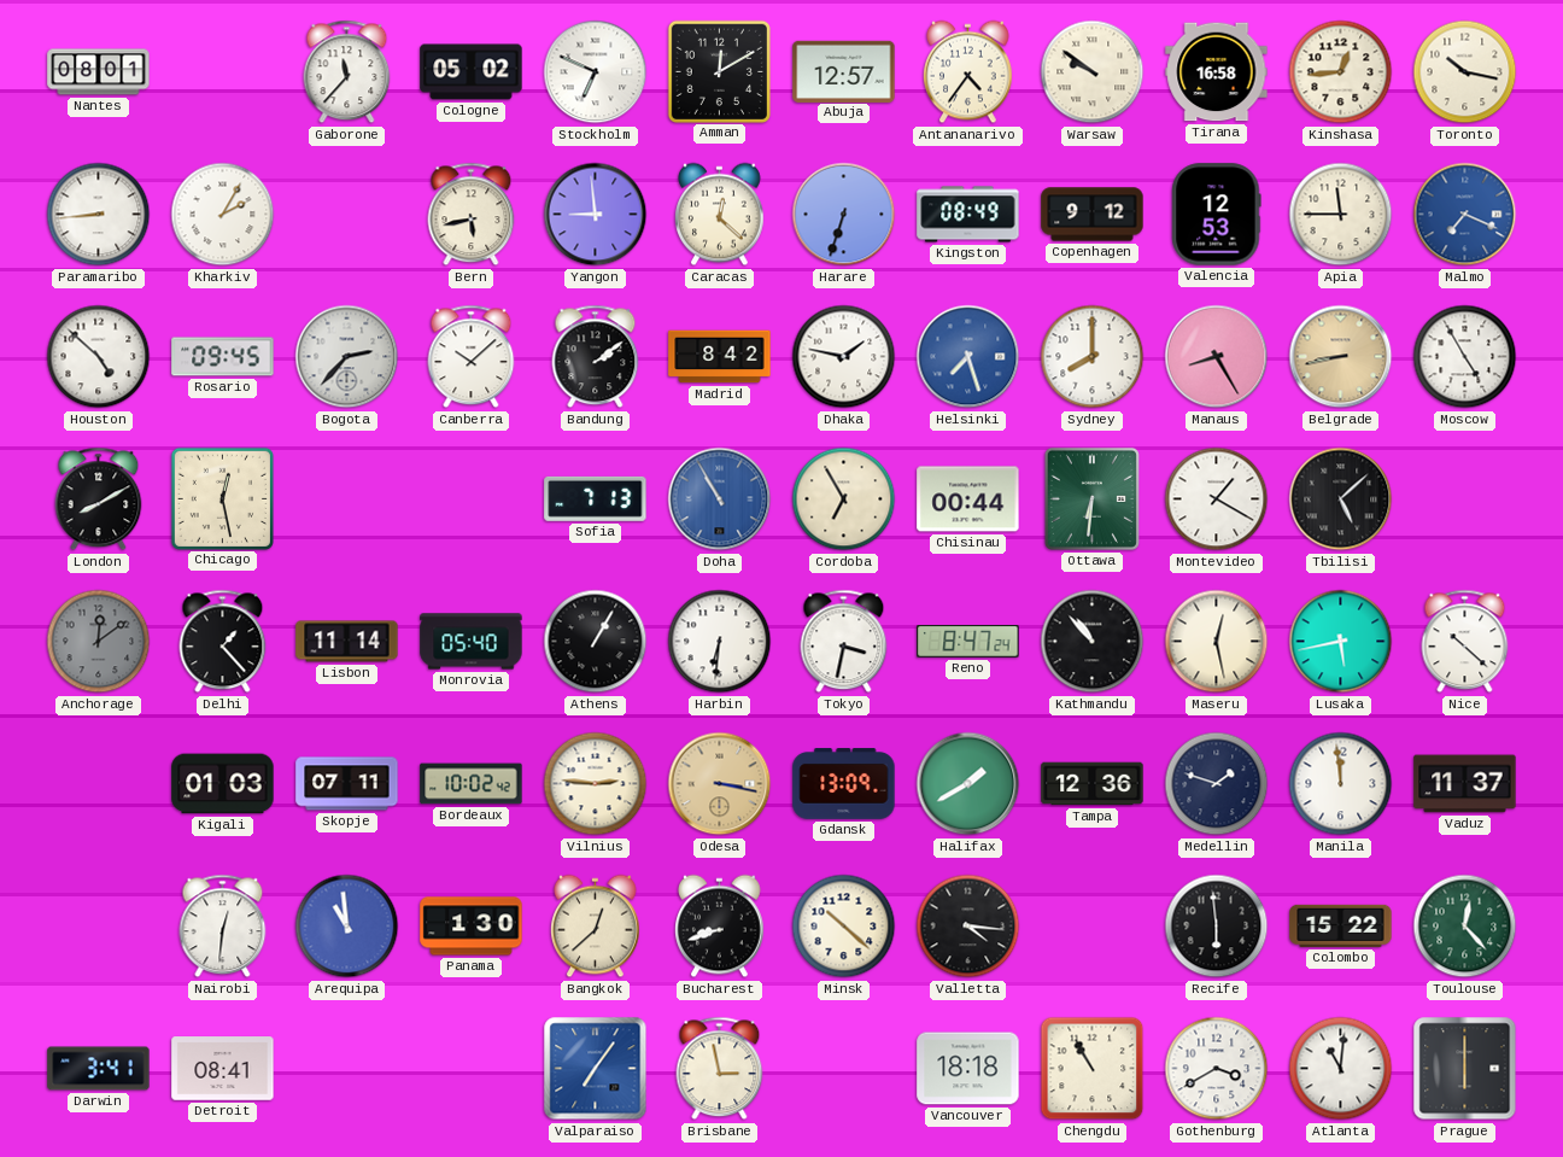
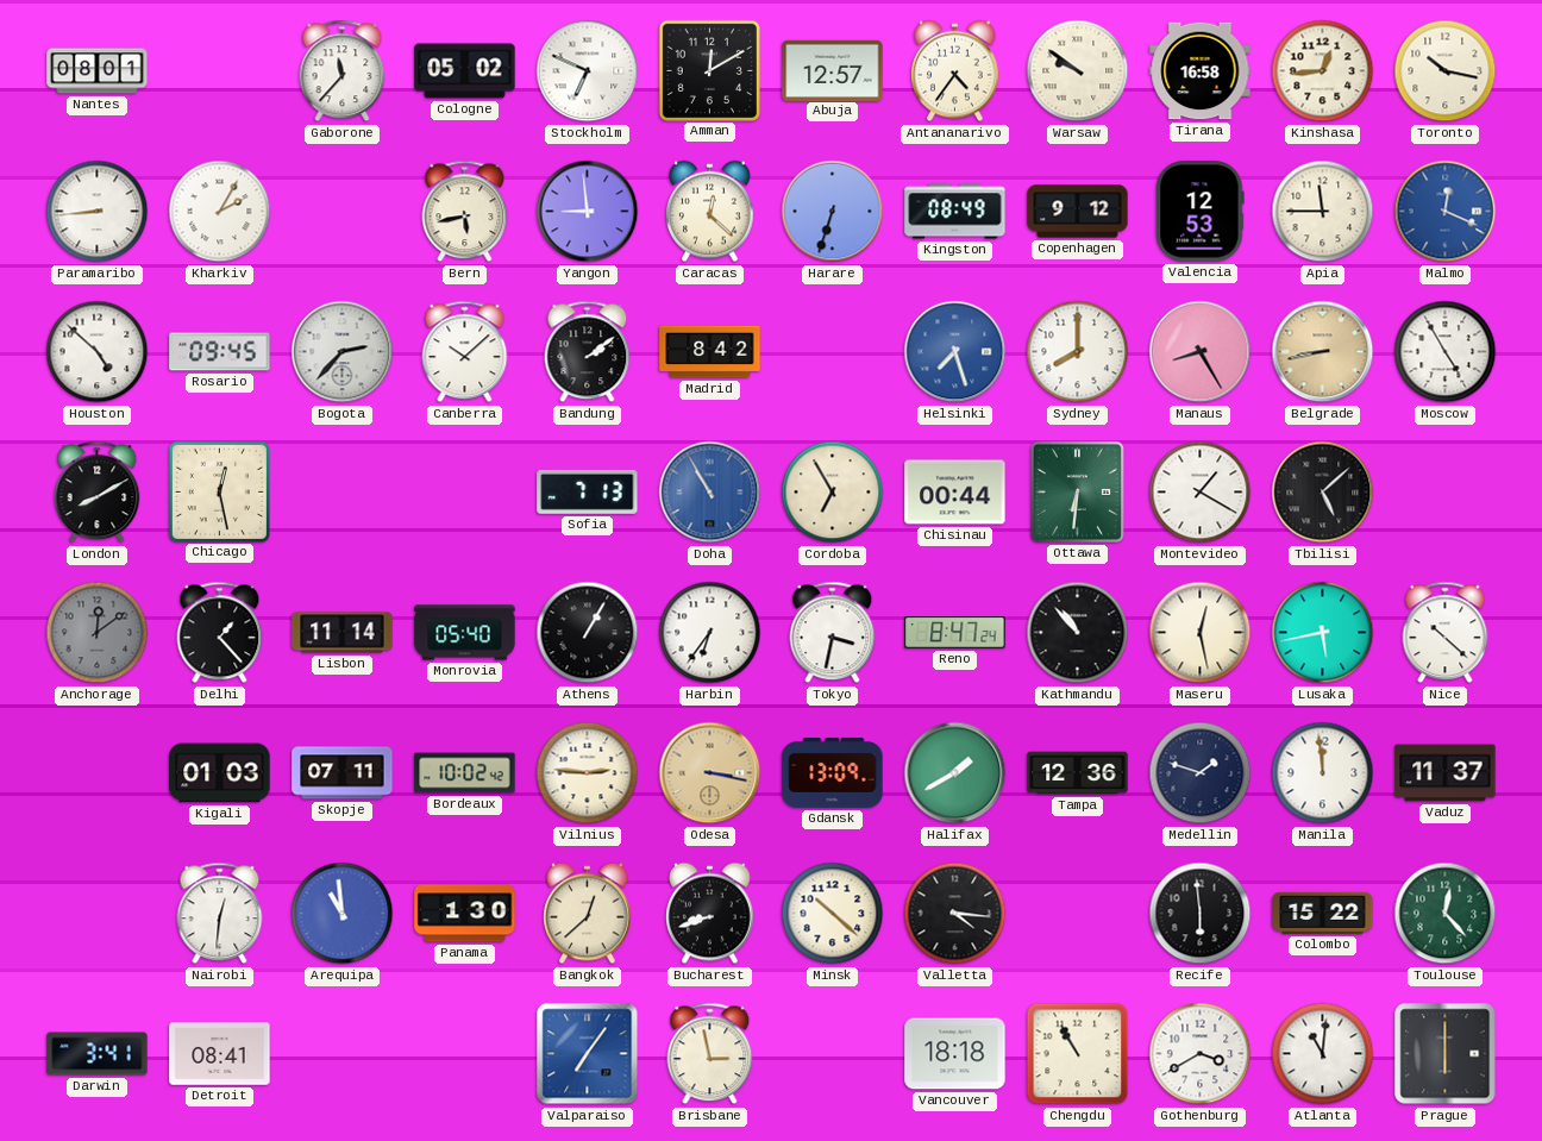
Malmo: 7:19 -> 12:19
Dhaka: 1:47 -> none
Harbin: 6:31 -> 6:36
